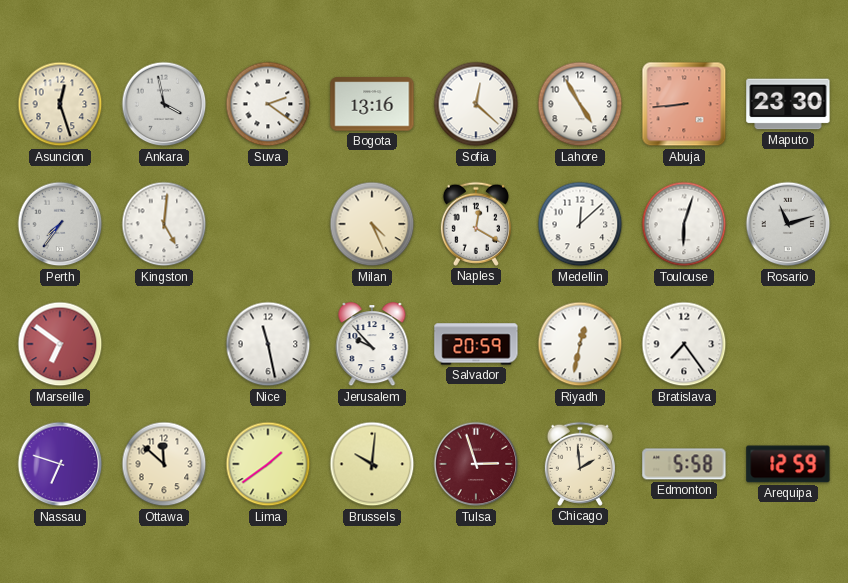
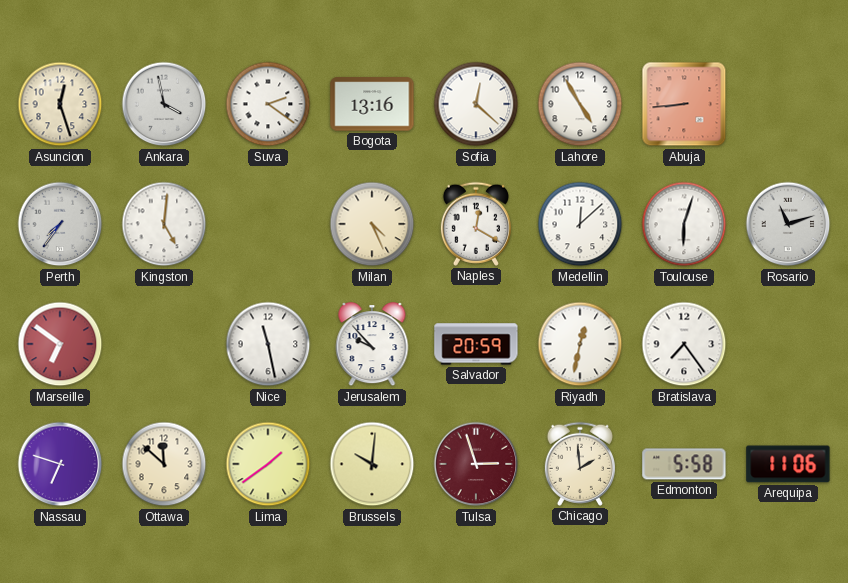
Maputo: 23:30 -> none
Arequipa: 12:59 -> 11:06
